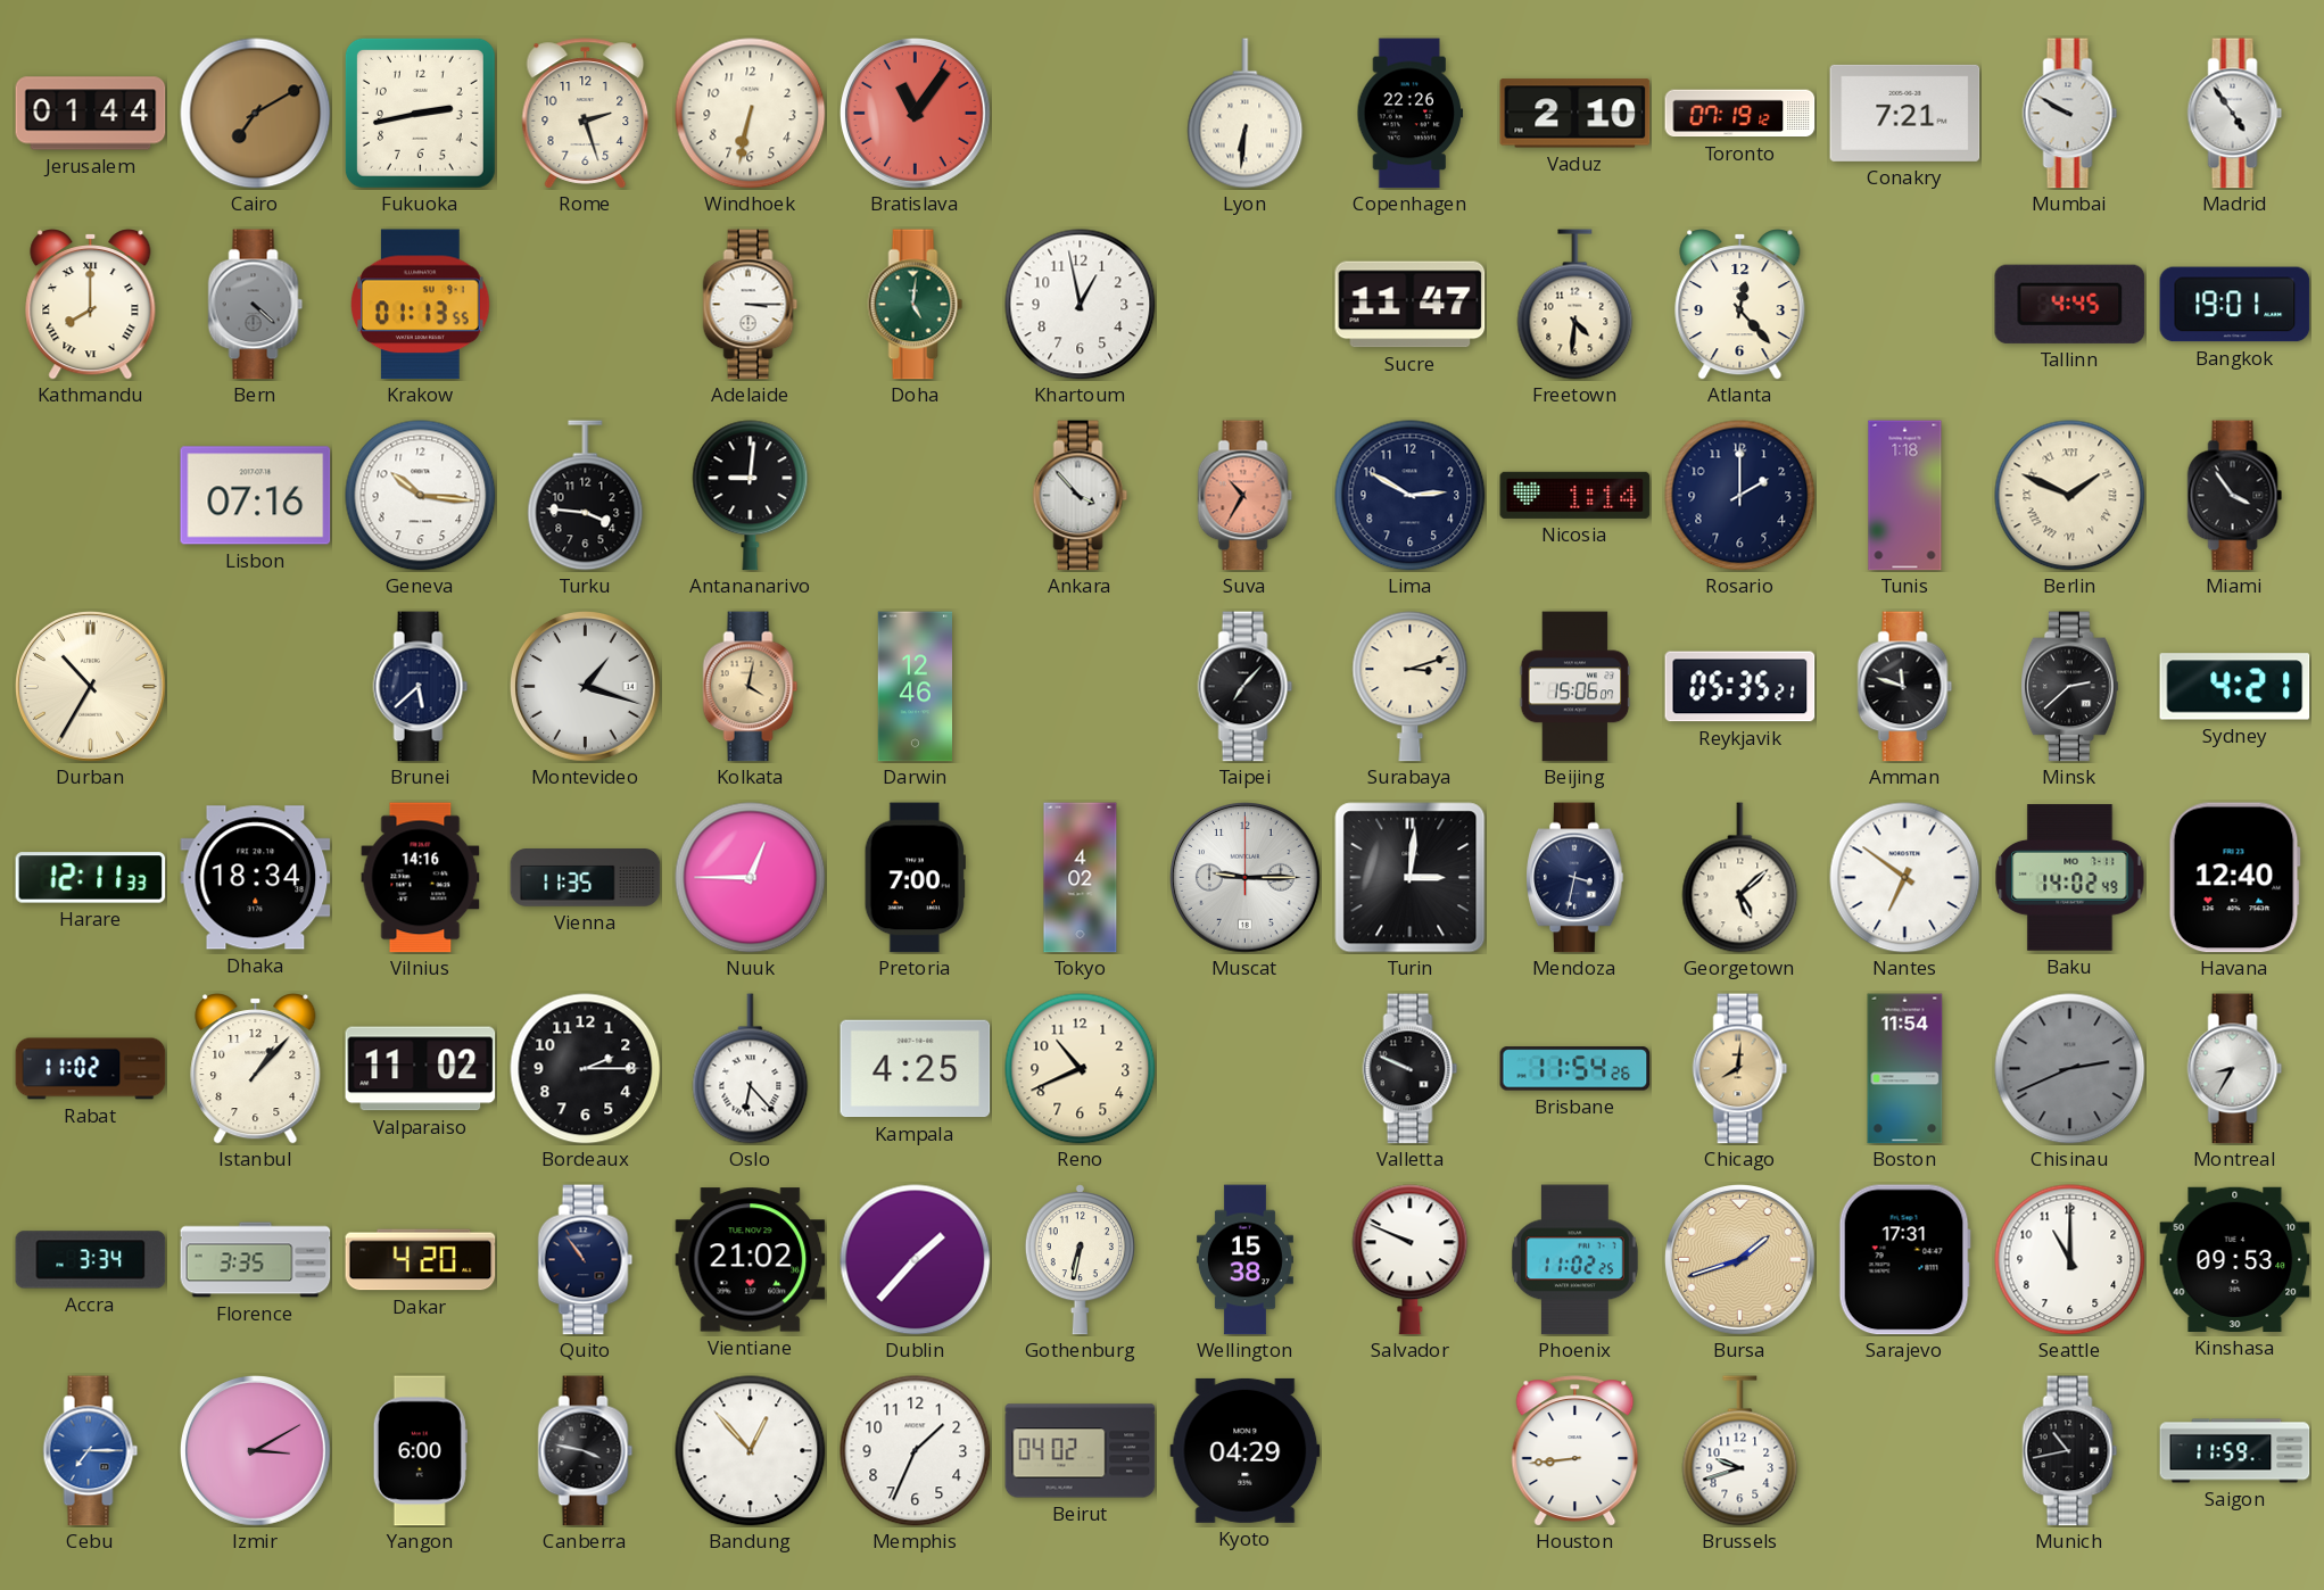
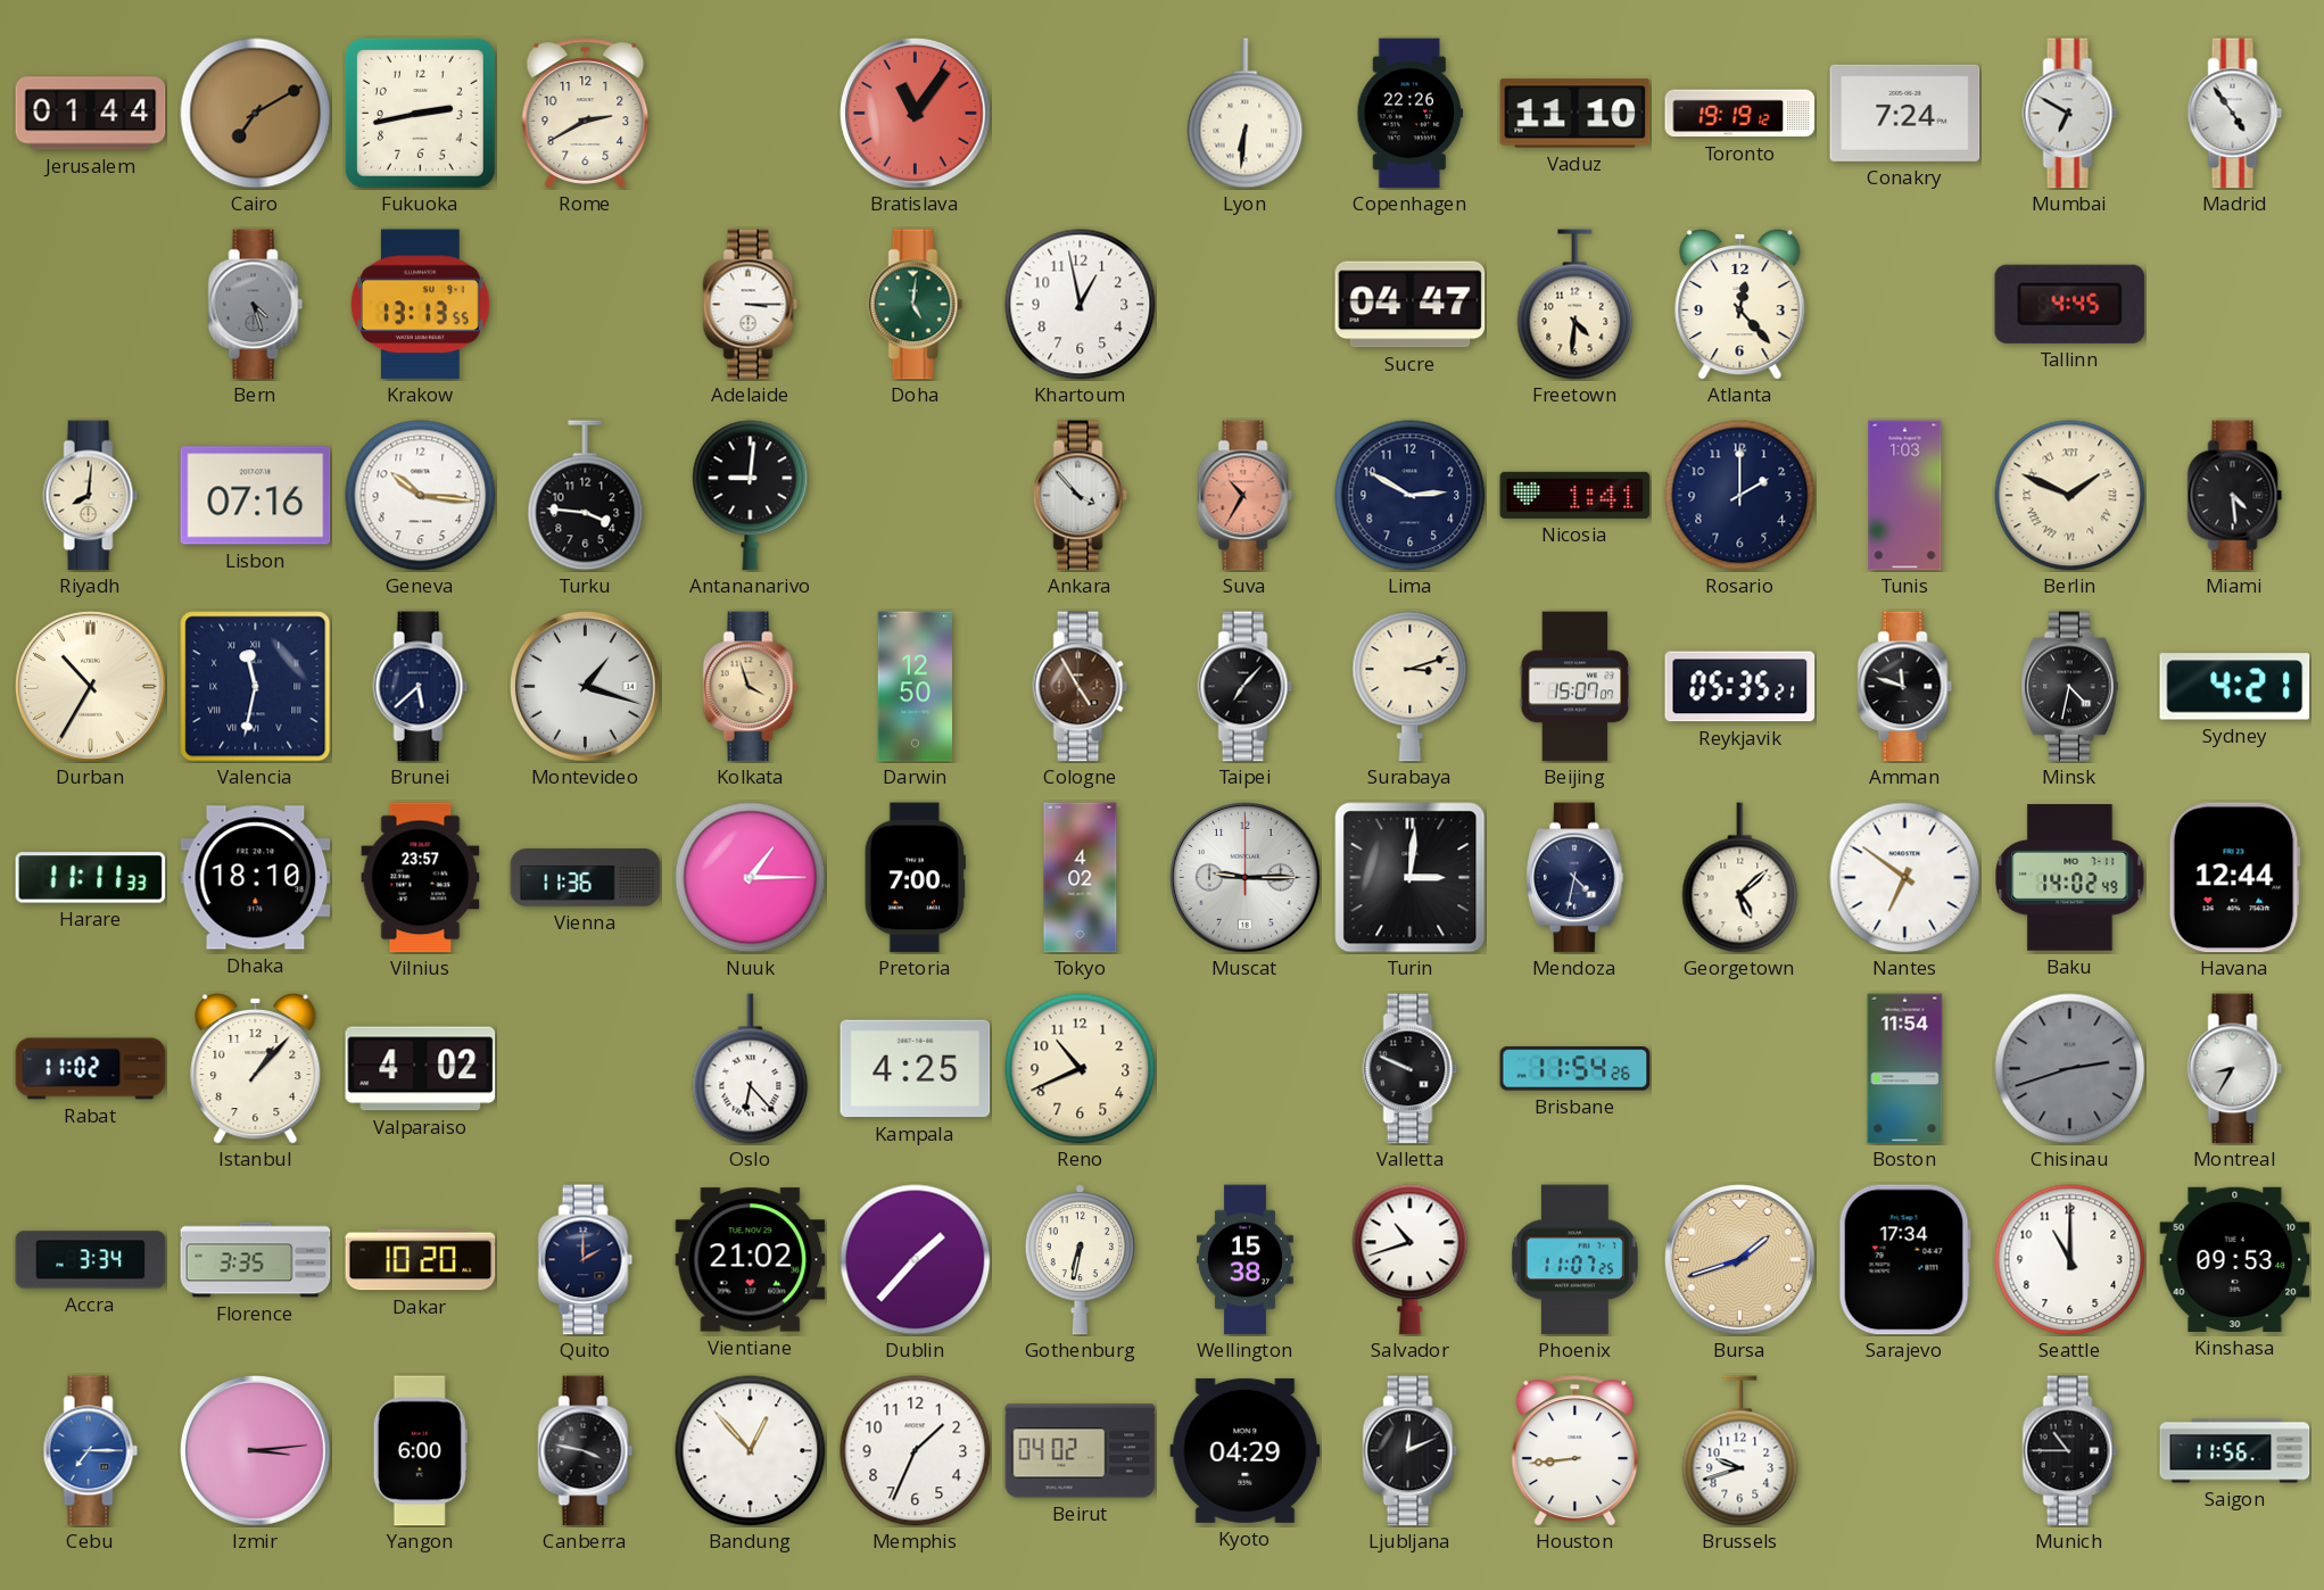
Rome: 2:27 -> 2:40
Windhoek: 6:32 -> none
Vaduz: 2:10 -> 11:10
Toronto: 07:19 -> 19:19
Conakry: 7:21 -> 7:24
Mumbai: 9:50 -> 6:50
Kathmandu: 8:00 -> none
Bern: 4:22 -> 4:27
Krakow: 01:13 -> 13:13
Sucre: 11:47 -> 04:47
Bangkok: 19:01 -> none
Riyadh: none -> 8:01
Nicosia: 1:14 -> 1:41
Tunis: 1:18 -> 1:03
Miami: 3:54 -> 4:29
Valencia: none -> 11:32
Kolkata: 4:02 -> 3:57
Darwin: 12:46 -> 12:50
Cologne: none -> 4:55
Beijing: 15:06 -> 15:07
Minsk: 2:38 -> 4:32
Harare: 12:11 -> 11:11
Dhaka: 18:34 -> 18:10
Vilnius: 14:16 -> 23:57
Vienna: 11:35 -> 11:36
Nuuk: 12:45 -> 1:15
Mendoza: 3:32 -> 4:32
Havana: 12:40 -> 12:44
Valparaiso: 11:02 -> 4:02
Bordeaux: 2:15 -> none
Chicago: 8:01 -> none
Chisinau: 2:41 -> 2:42
Dakar: 4:20 -> 10:20
Quito: 10:54 -> 2:00
Salvador: 9:49 -> 10:42
Phoenix: 11:02 -> 11:07
Sarajevo: 17:31 -> 17:34
Izmir: 3:10 -> 3:14
Ljubljana: none -> 12:11
Munich: 10:43 -> 10:45
Saigon: 11:59 -> 11:56
